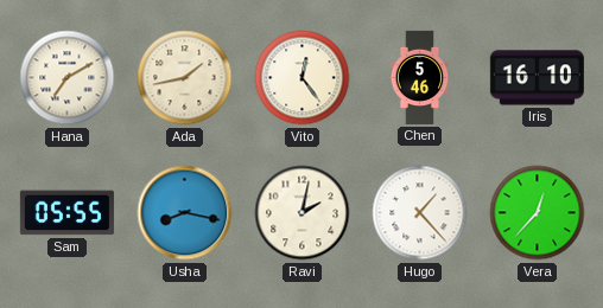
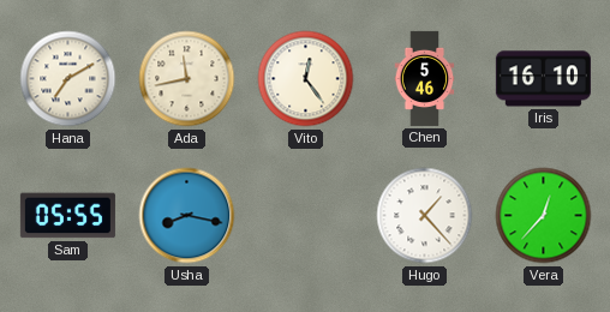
Ada: 1:43 -> 11:43
Ravi: 2:02 -> none
